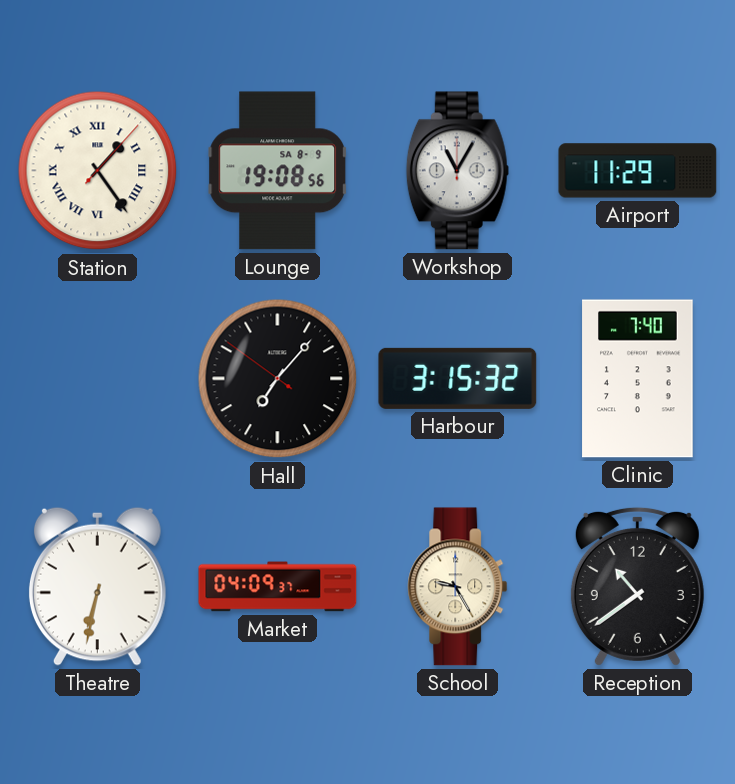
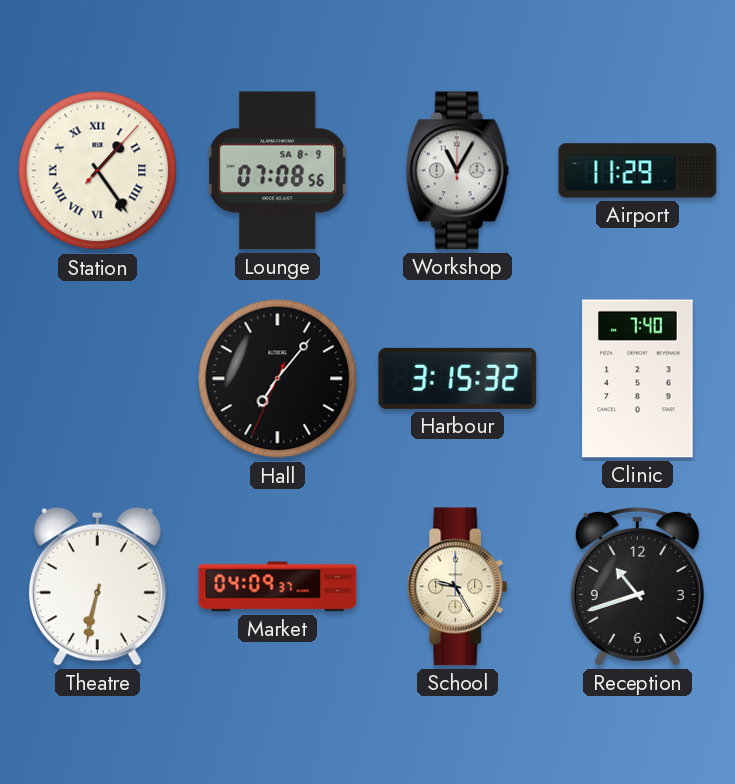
Lounge: 19:08 -> 07:08
Hall: 7:06:51 -> 7:06:34
Reception: 10:39 -> 10:42
